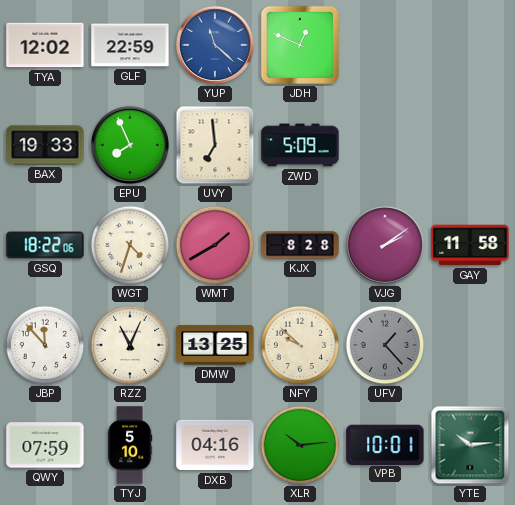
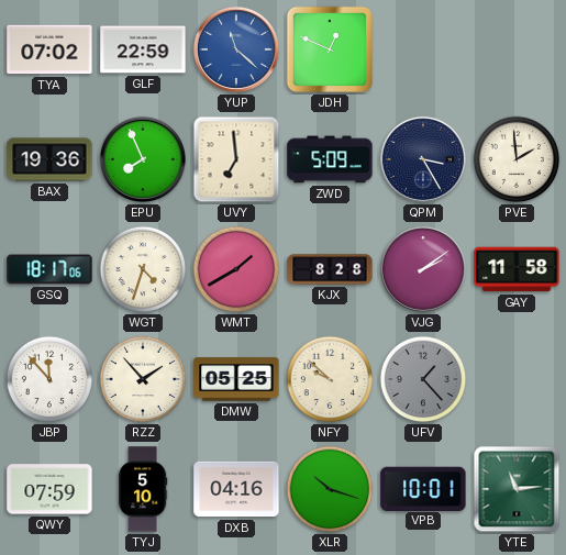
TYA: 12:02 -> 07:02
BAX: 19:33 -> 19:36
QPM: none -> 3:25
PVE: none -> 1:59
GSQ: 18:22 -> 18:17
RZZ: 11:04 -> 1:53
DMW: 13:25 -> 05:25
XLR: 10:14 -> 10:18
YTE: 10:14 -> 11:14
